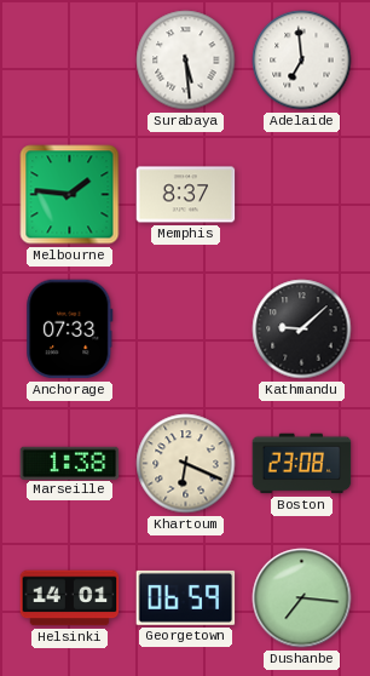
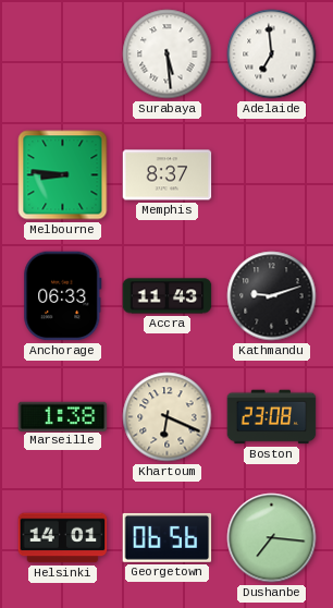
Melbourne: 1:46 -> 8:46
Anchorage: 07:33 -> 06:33
Accra: none -> 11:43
Kathmandu: 9:08 -> 9:12
Georgetown: 06:59 -> 06:56
